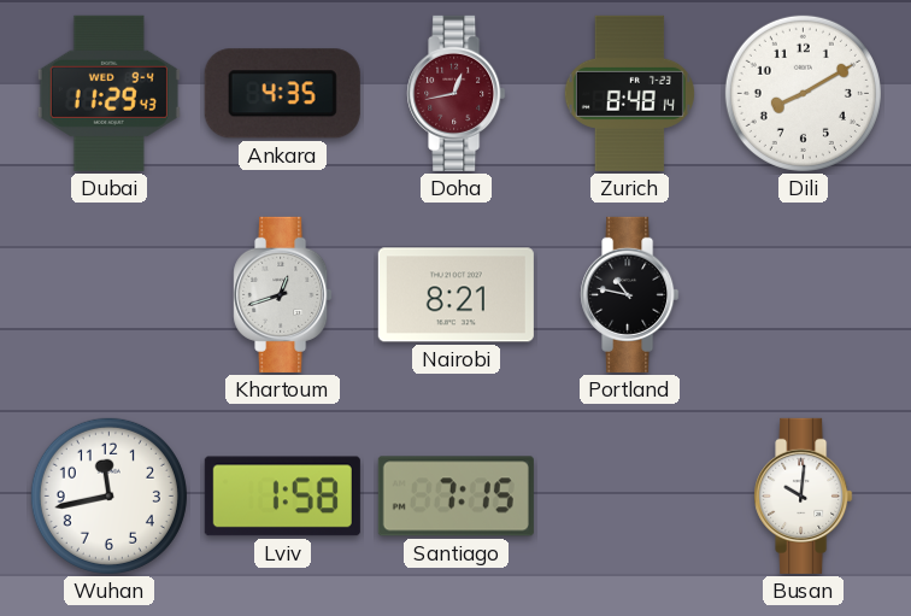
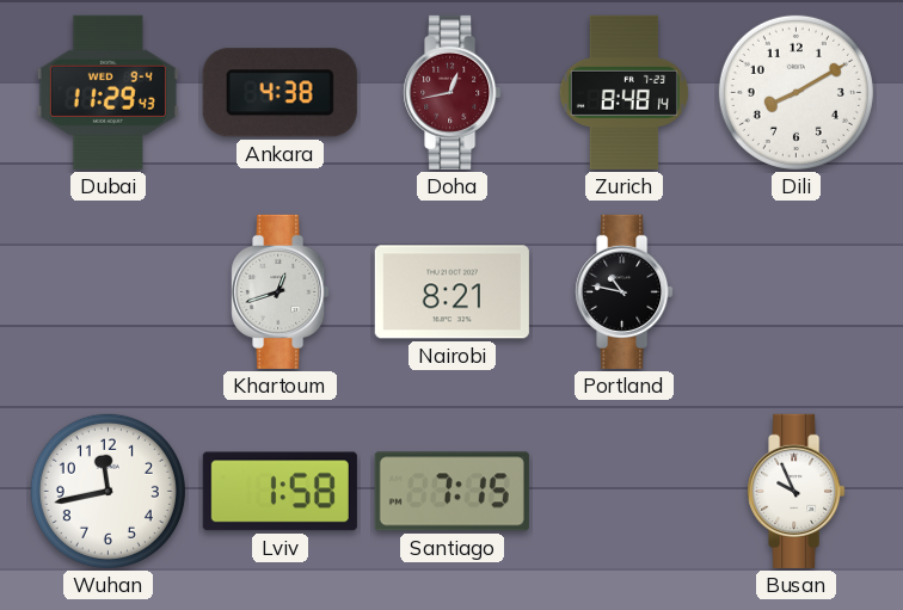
Ankara: 4:35 -> 4:38
Busan: 10:01 -> 9:56
